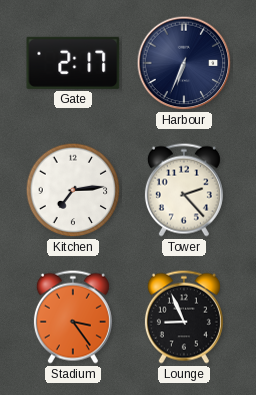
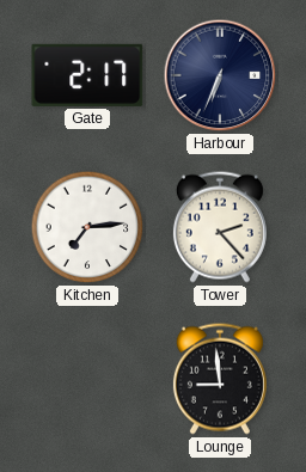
Stadium: 3:24 -> none
Lounge: 8:56 -> 8:59
